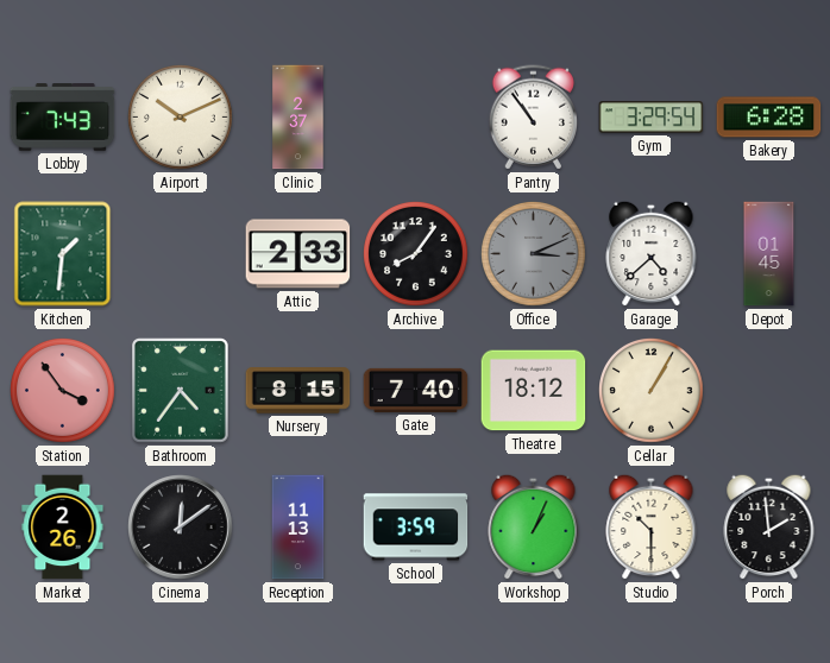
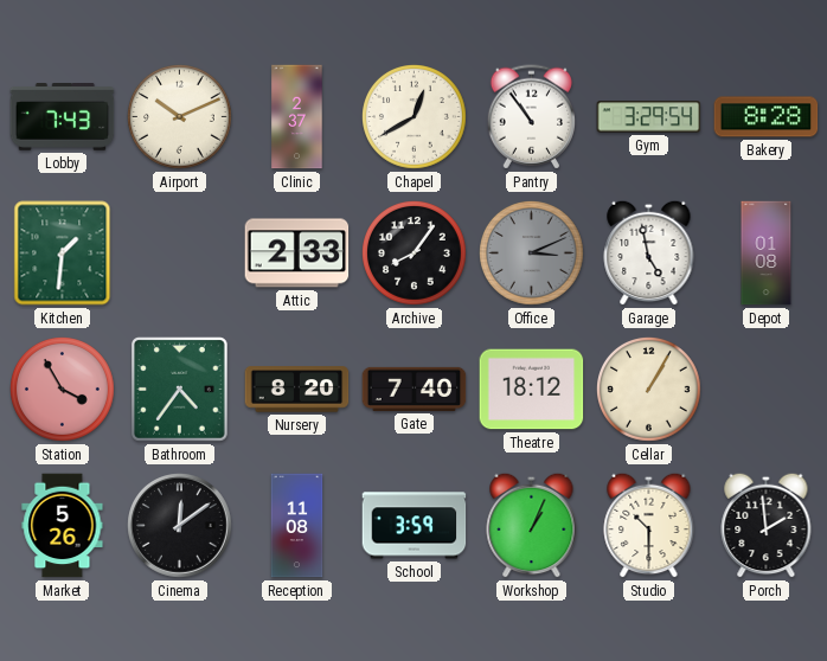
Chapel: none -> 12:40
Bakery: 6:28 -> 8:28
Garage: 4:38 -> 4:58
Depot: 01:45 -> 01:08
Station: 3:54 -> 3:55
Nursery: 8:15 -> 8:20
Market: 2:26 -> 5:26
Reception: 11:13 -> 11:08
